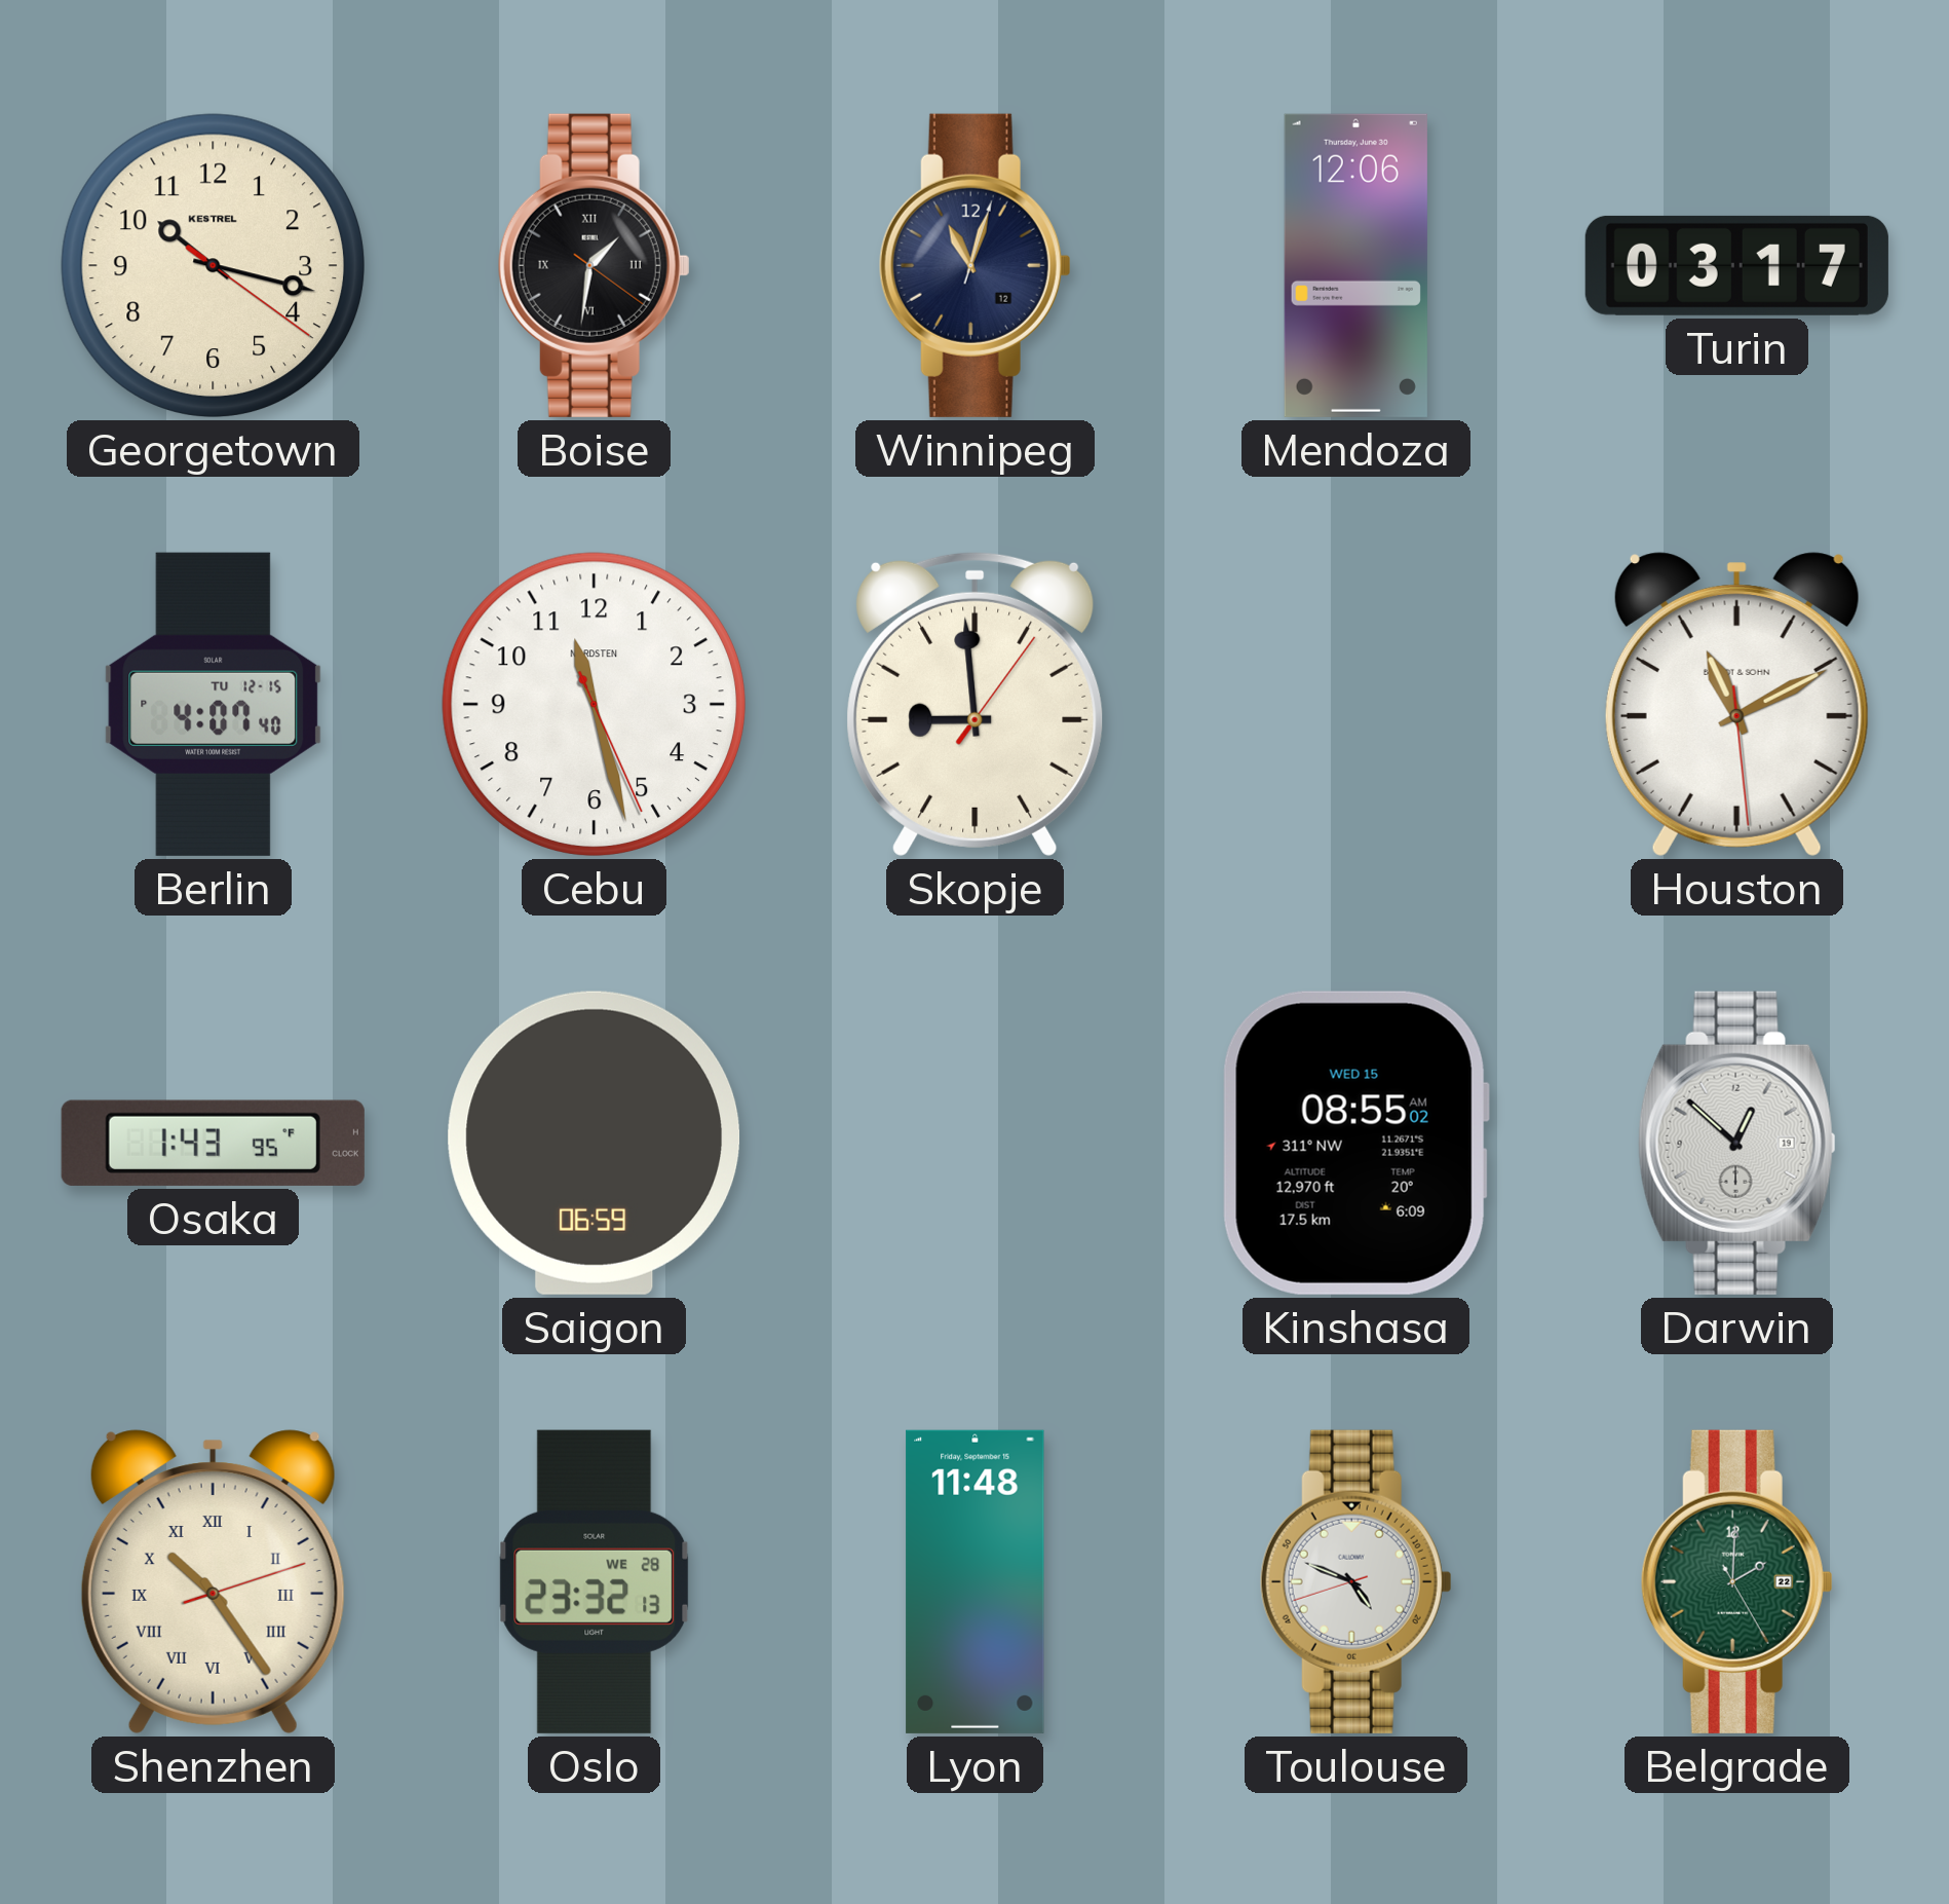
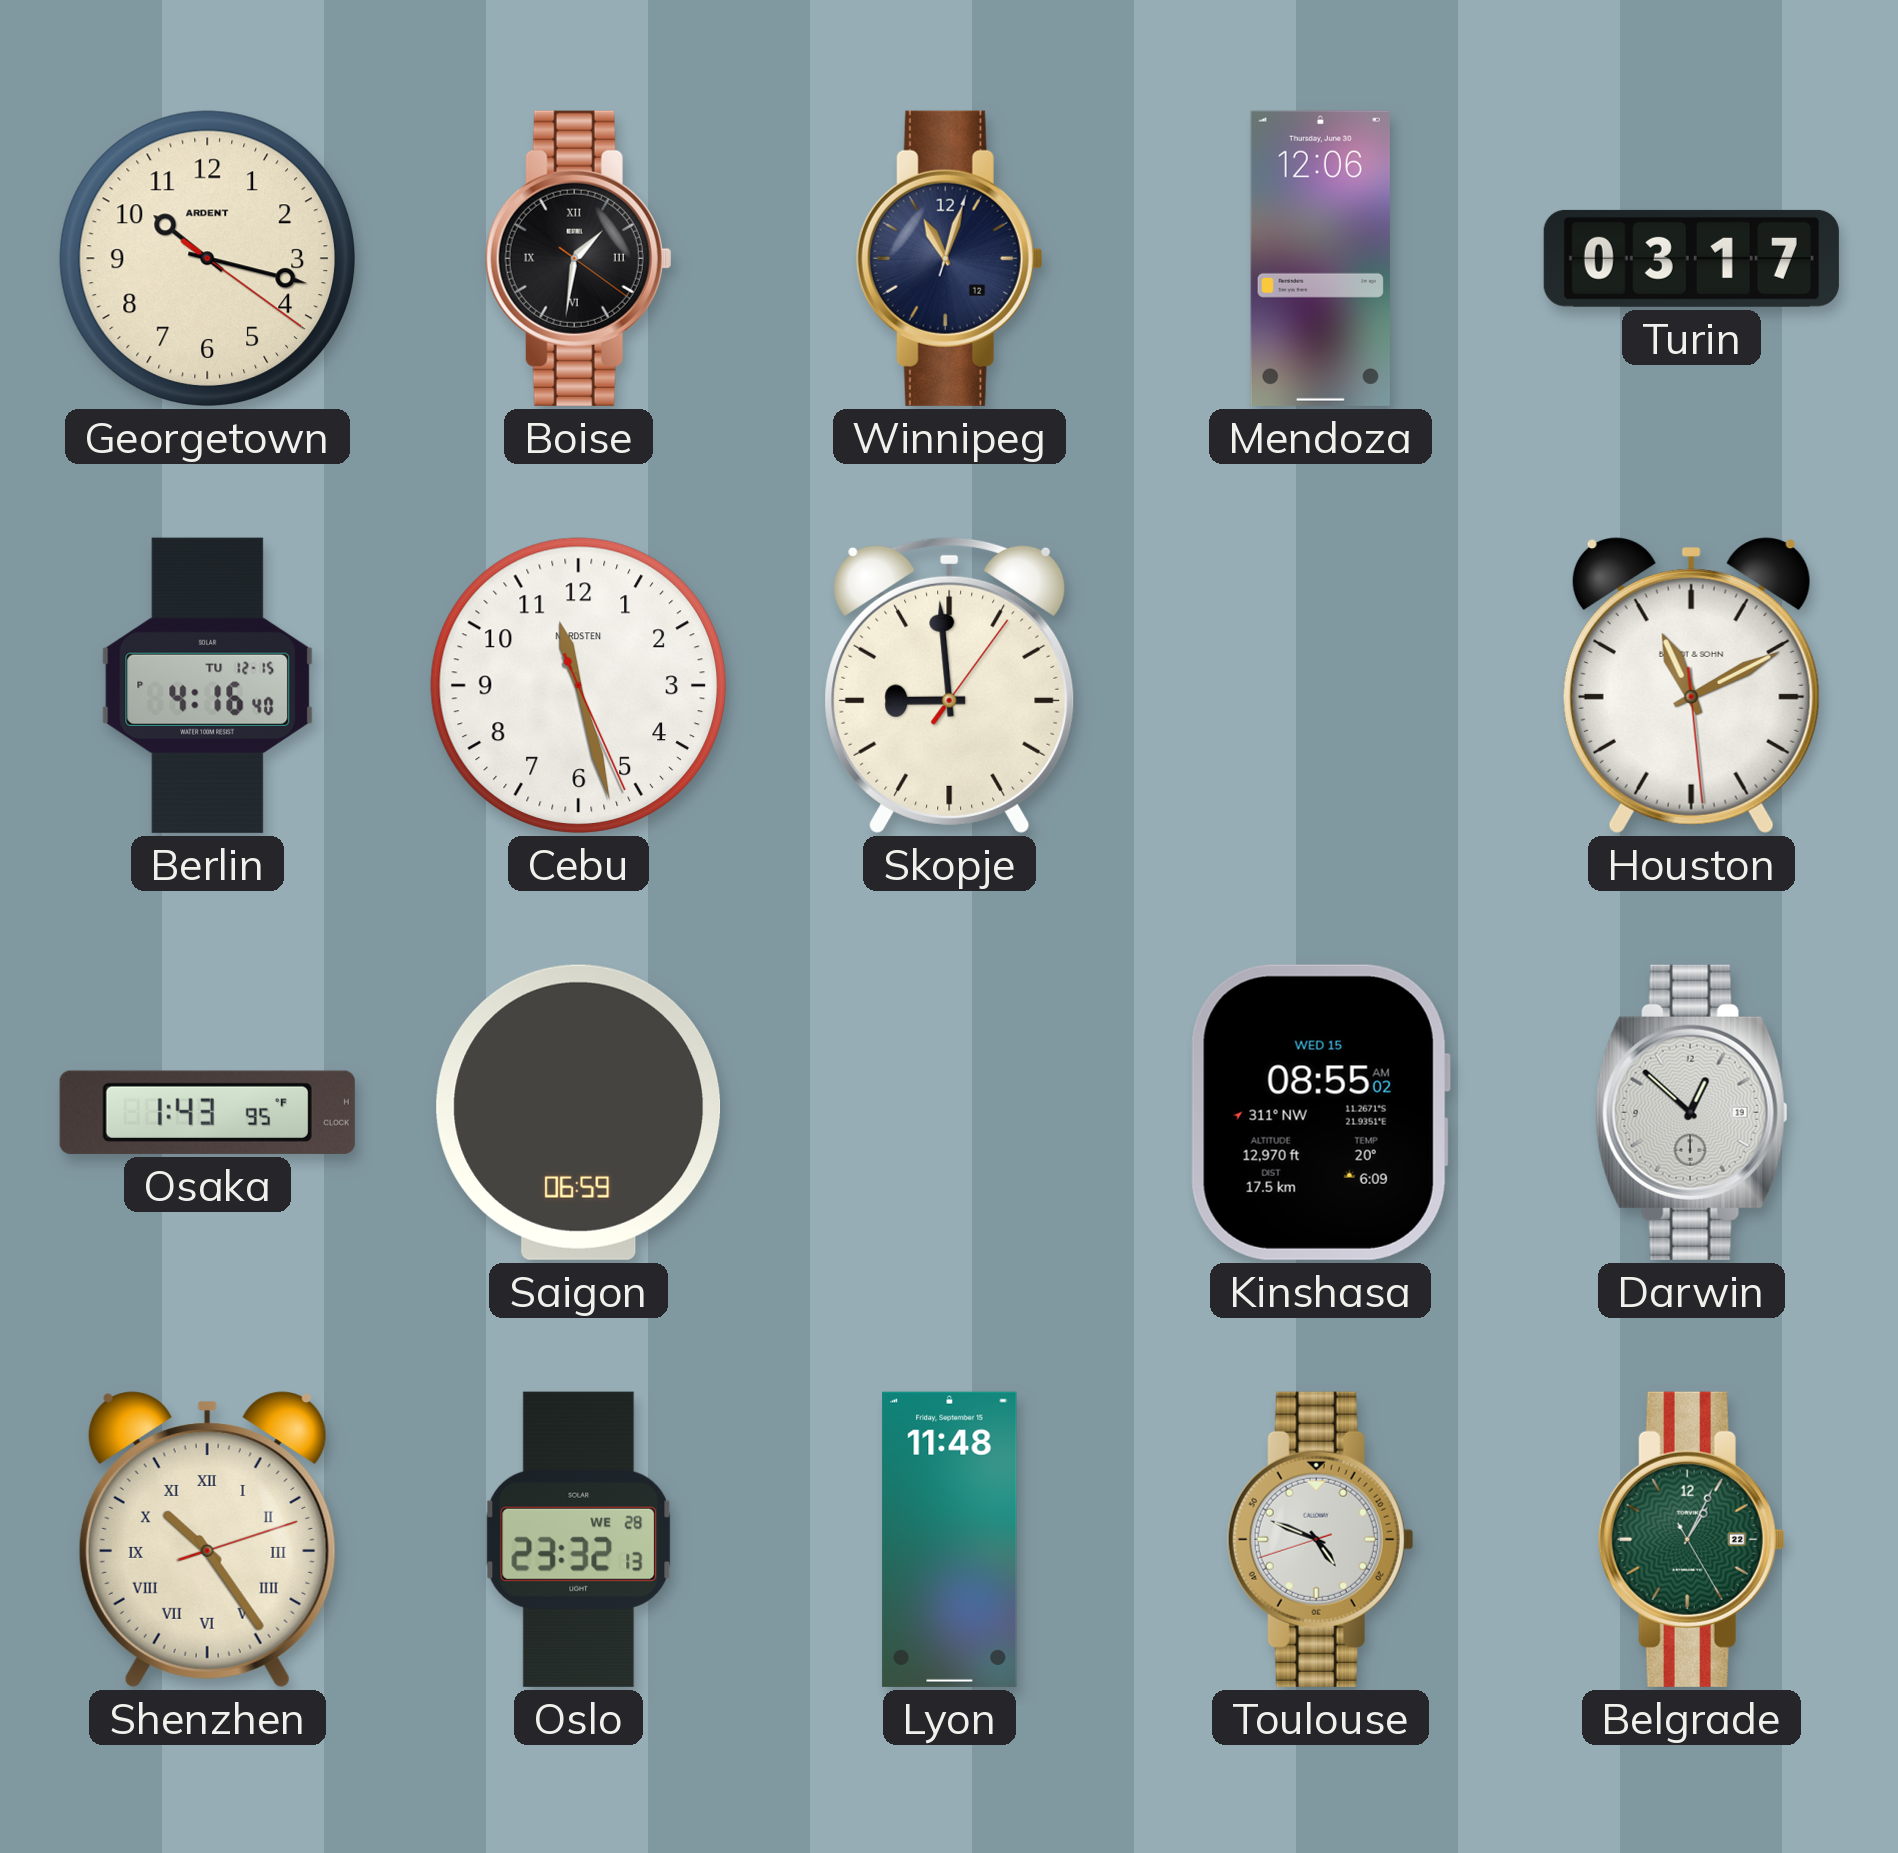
Georgetown brand: KESTREL -> ARDENT
Berlin: 4:07 -> 4:16
Belgrade: 2:00 -> 1:04
